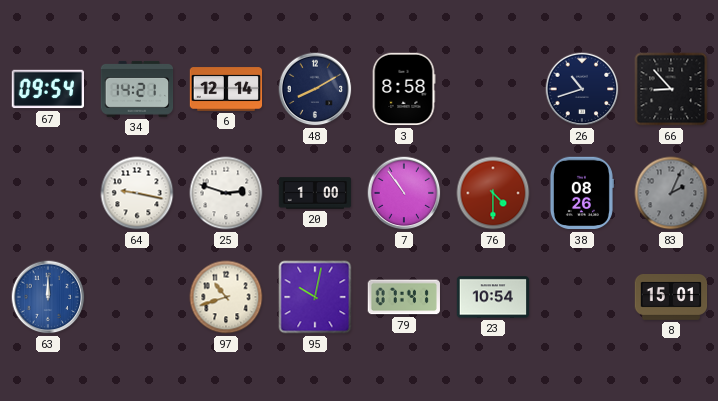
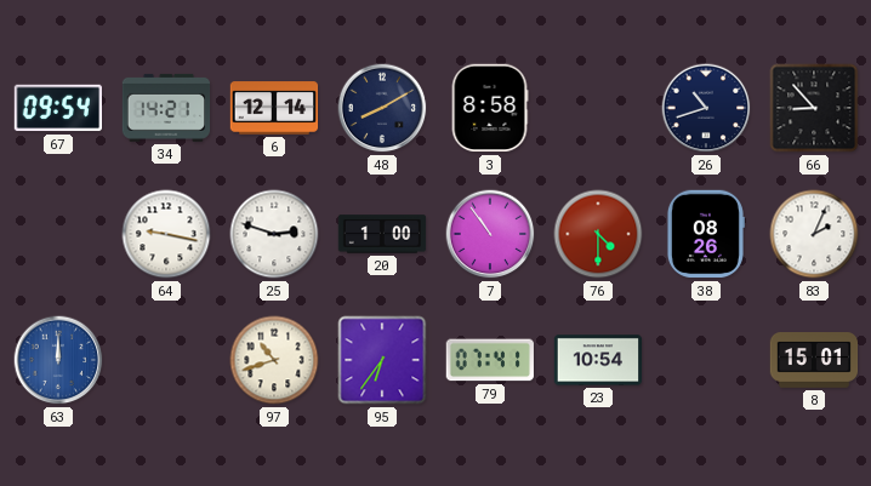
83 dial: grey -> white
95: 10:02 -> 6:36
